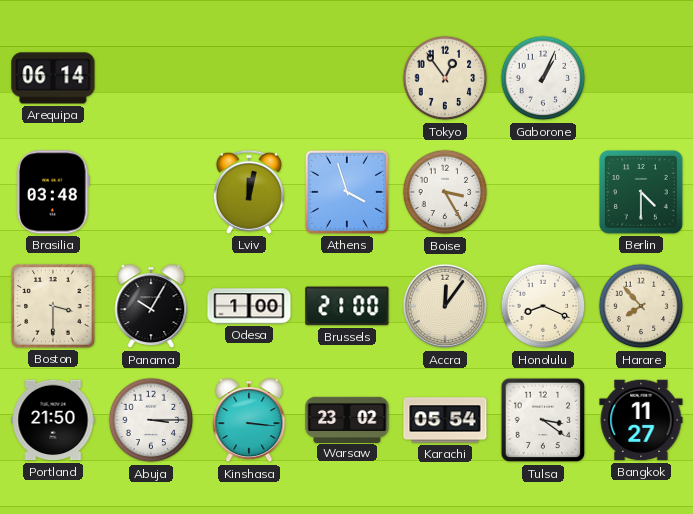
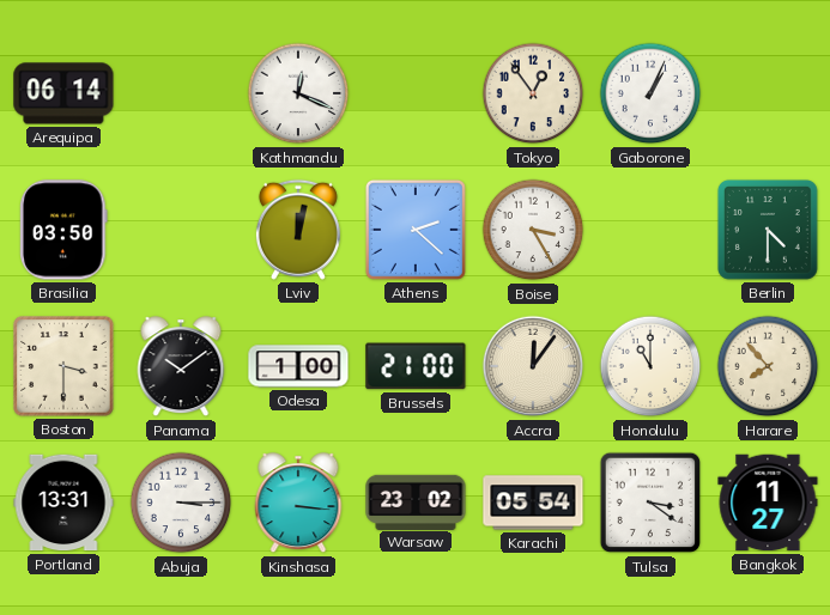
Kathmandu: none -> 12:19
Brasilia: 03:48 -> 03:50
Athens: 3:57 -> 2:22
Panama: 10:05 -> 10:09
Honolulu: 8:19 -> 11:00
Portland: 21:50 -> 13:31
